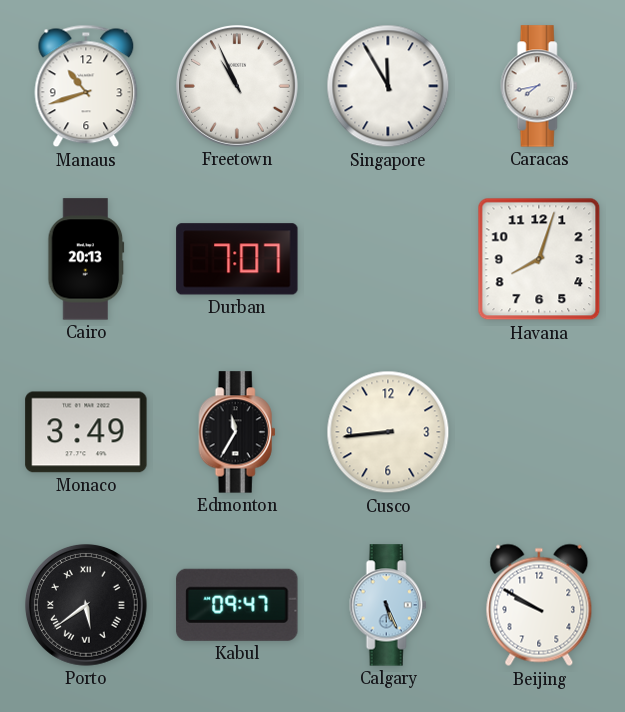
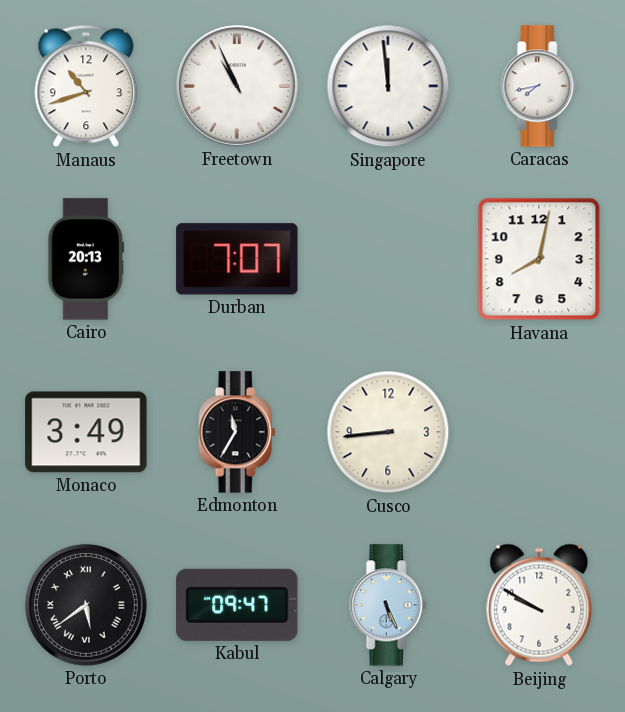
Singapore: 11:55 -> 11:59
Havana: 8:03 -> 8:02
